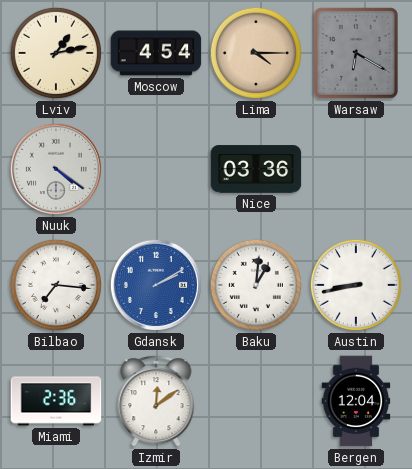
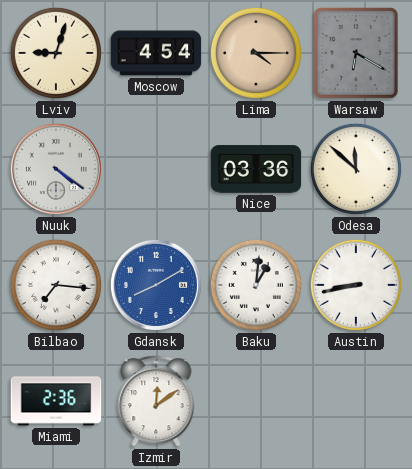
Lviv: 1:13 -> 9:03
Odesa: none -> 11:52
Gdansk: 2:10 -> 8:10
Bergen: 12:04 -> none
